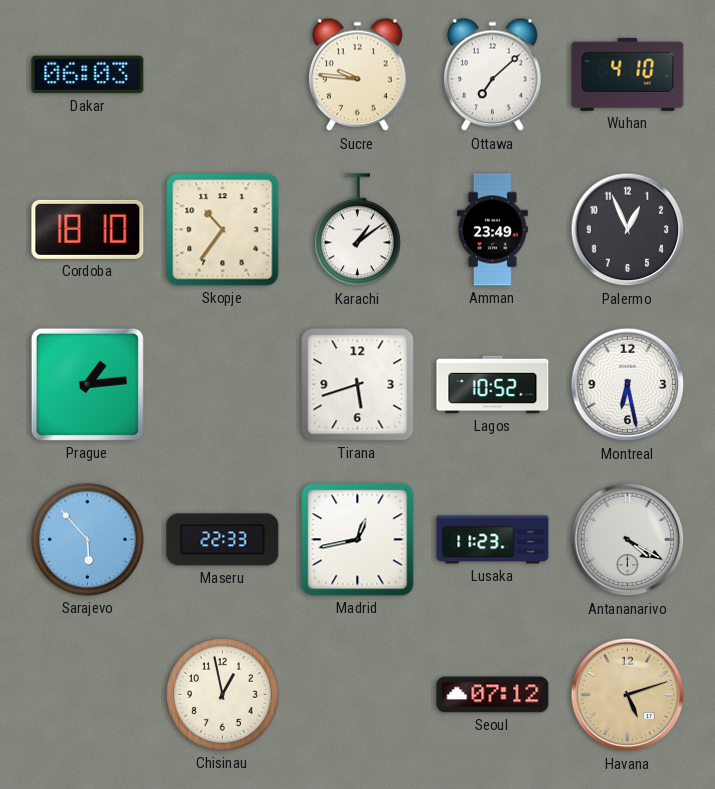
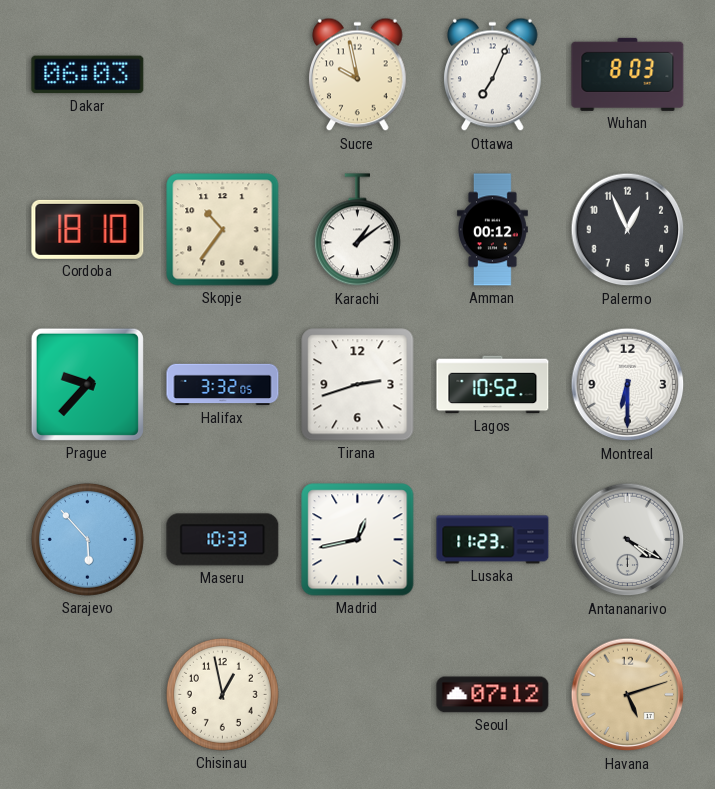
Sucre: 9:46 -> 9:58
Ottawa: 7:08 -> 7:04
Wuhan: 4:10 -> 8:03
Amman: 23:49 -> 00:12
Prague: 1:14 -> 9:37
Halifax: none -> 3:32
Tirana: 5:42 -> 2:42
Montreal: 6:28 -> 6:30
Maseru: 22:33 -> 10:33
